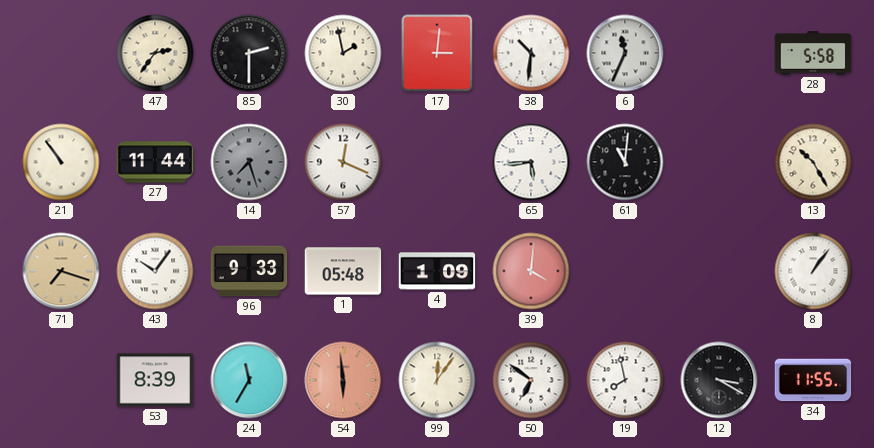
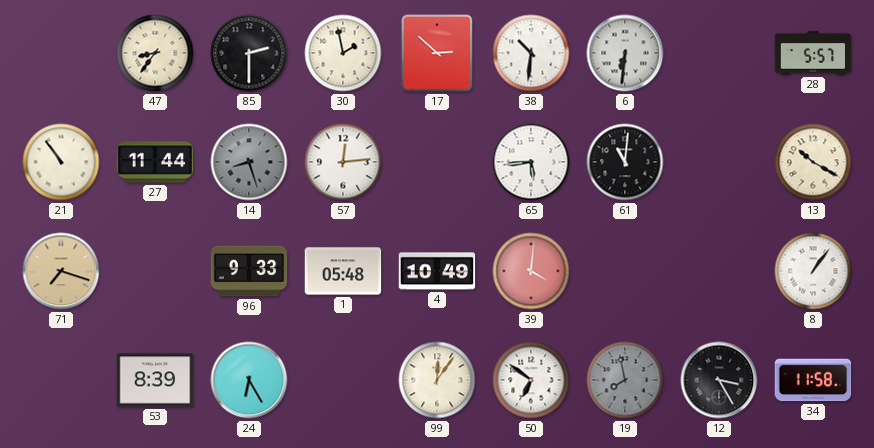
47: 2:36 -> 8:36
17: 3:01 -> 2:52
6: 11:34 -> 6:31
28: 5:58 -> 5:57
14: 7:27 -> 8:27
57: 12:19 -> 12:14
13: 10:25 -> 10:20
43: 10:06 -> none
4: 1:09 -> 10:49
24: 11:35 -> 6:25
54: 5:59 -> none
19 dial: white -> grey
12: 3:20 -> 3:25
34: 11:55 -> 11:58
